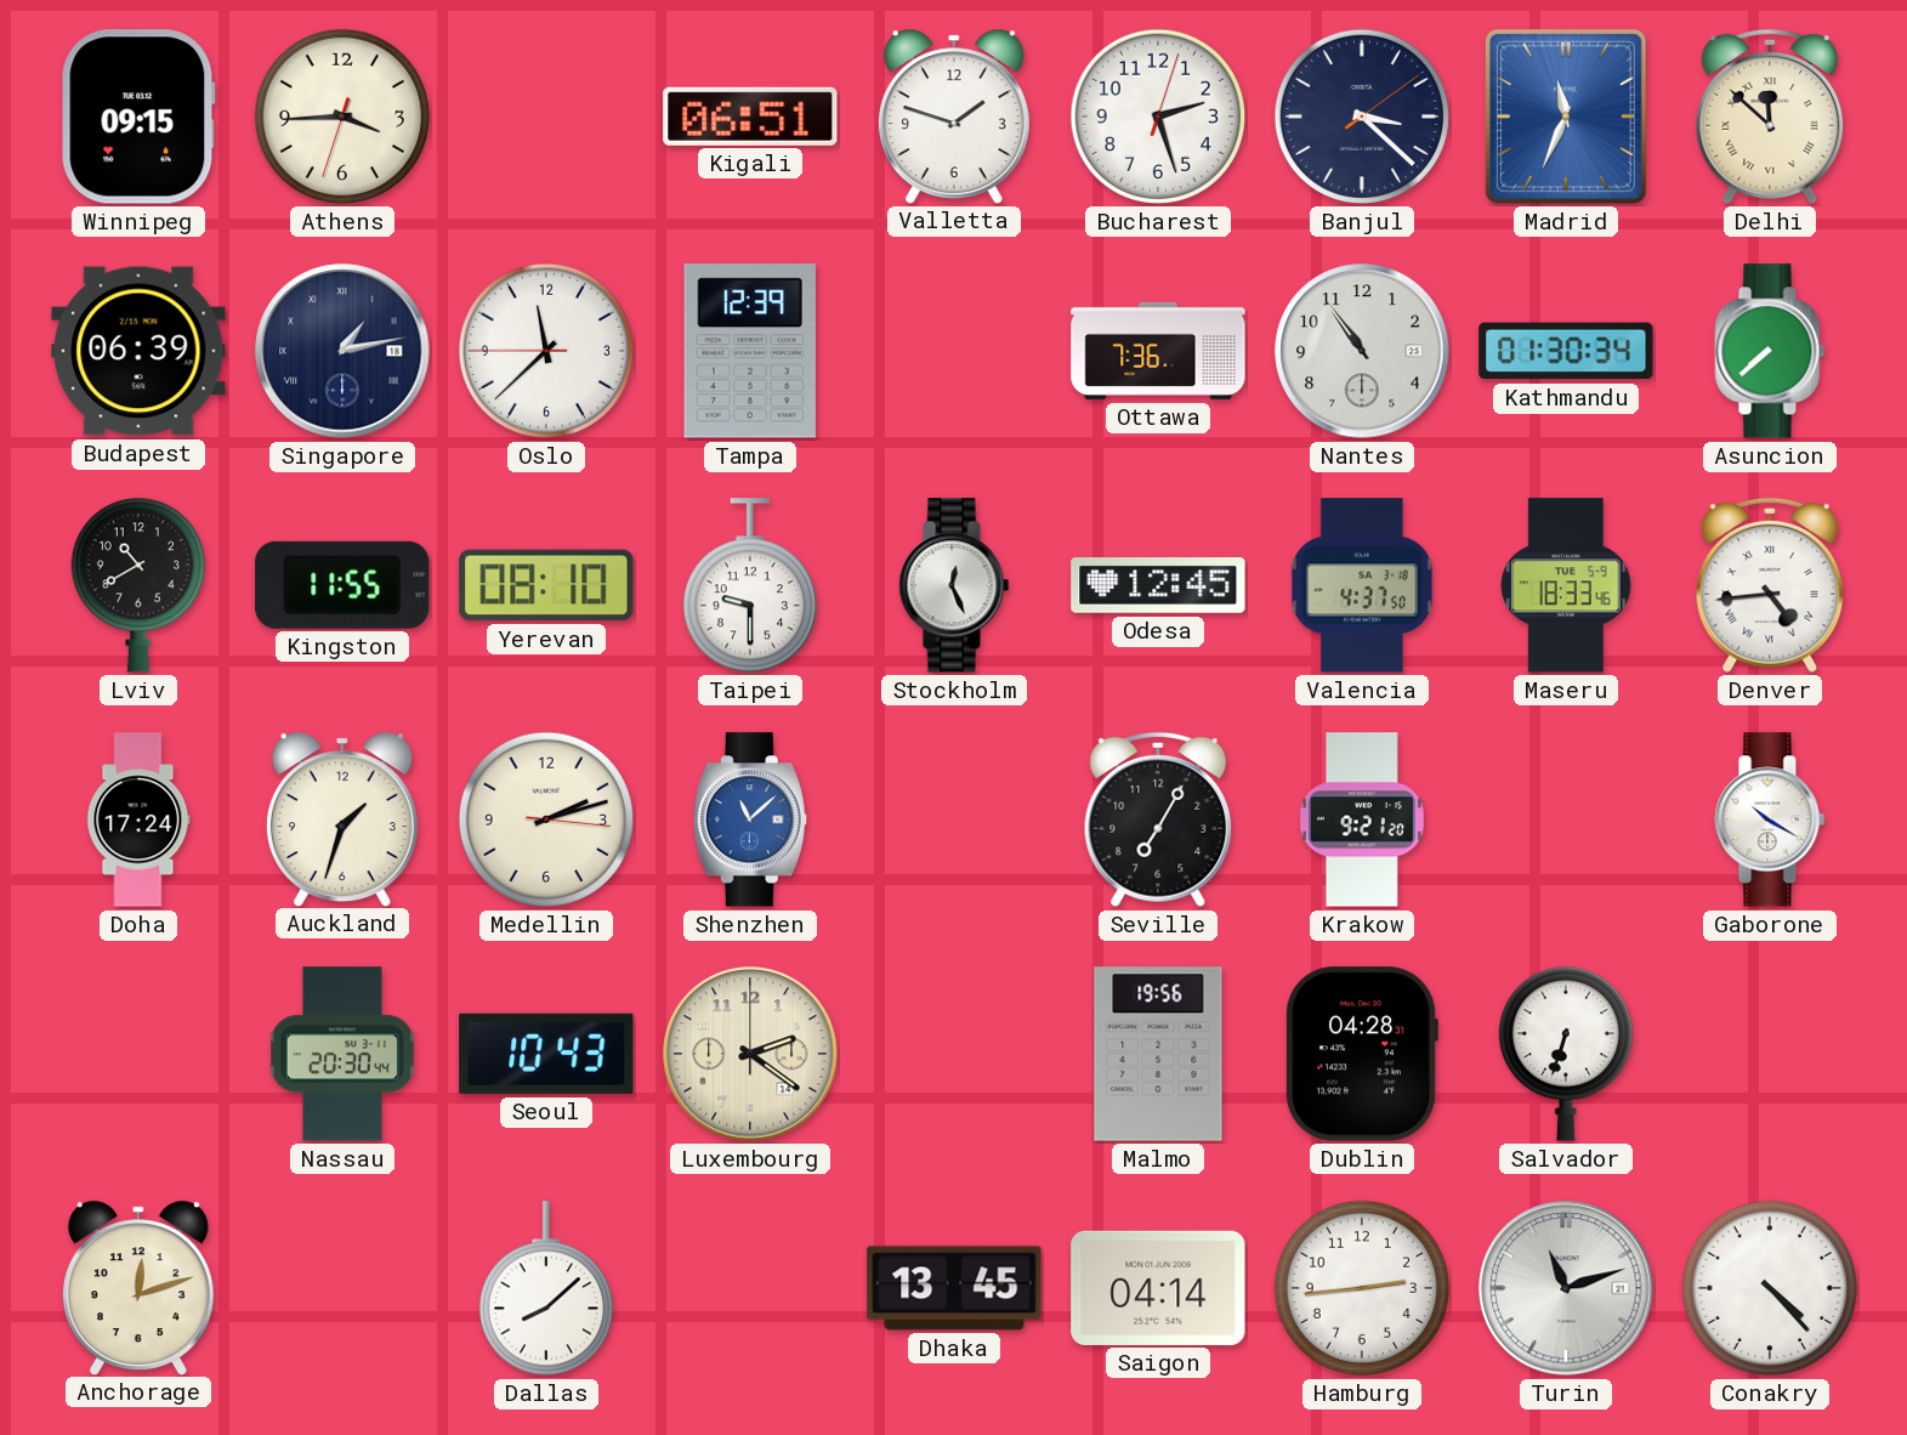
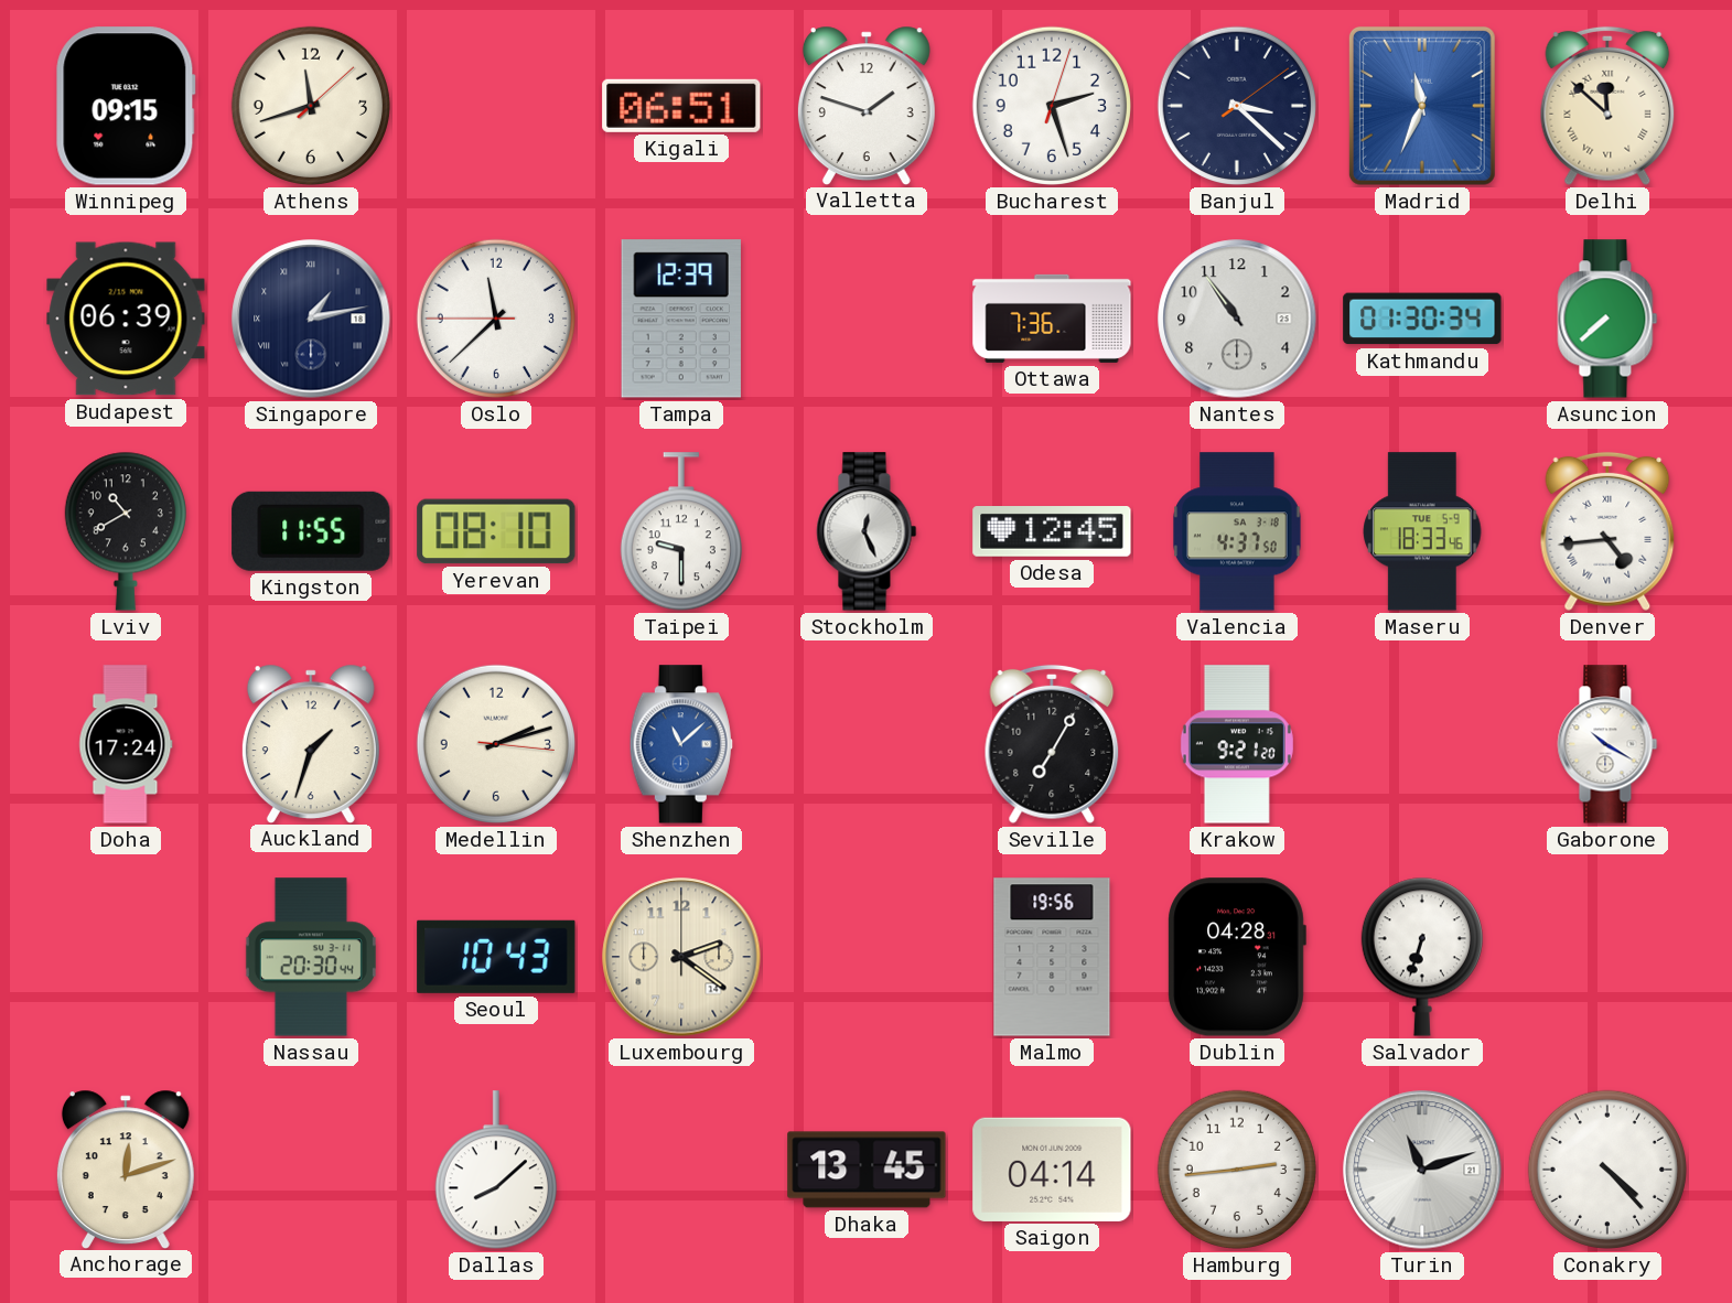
Athens: 3:44 -> 11:42
